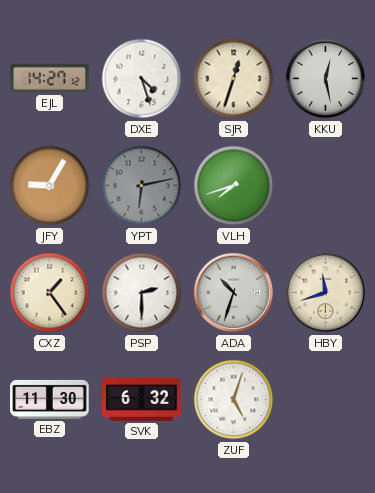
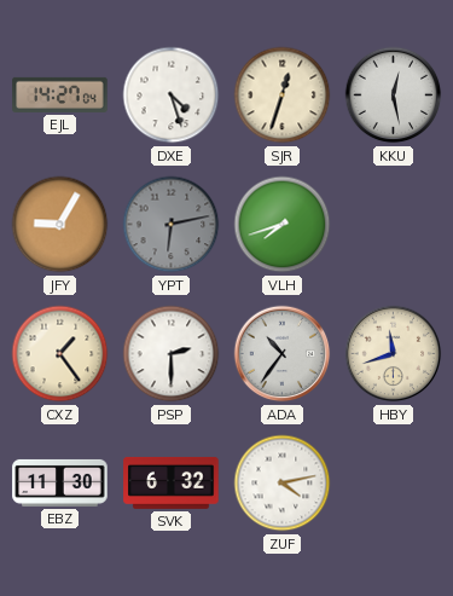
EJL: 14:27:12 -> 14:27:04
ADA: 10:33 -> 10:36
ZUF: 5:03 -> 4:13
